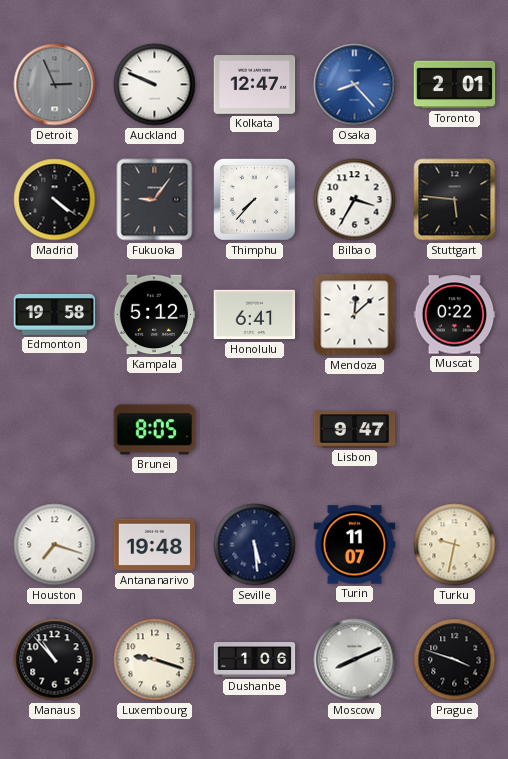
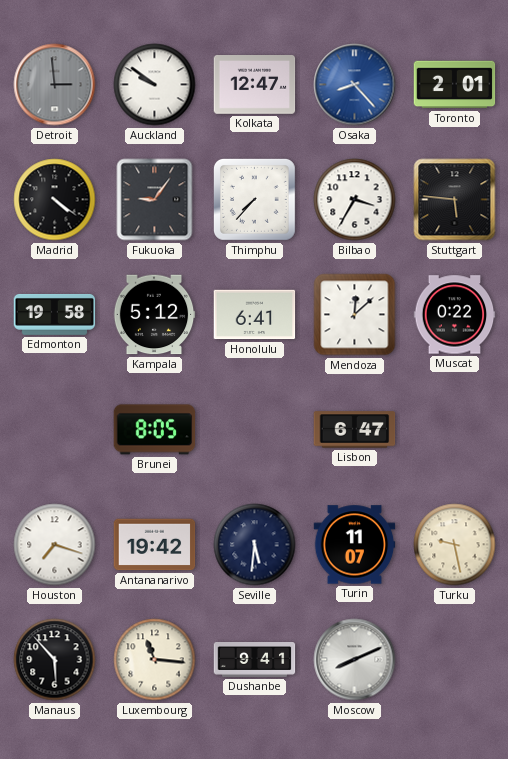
Detroit: 2:56 -> 2:59
Auckland: 9:49 -> 9:51
Lisbon: 9:47 -> 6:47
Antananarivo: 19:48 -> 19:42
Seville: 5:29 -> 5:31
Turku: 9:32 -> 9:28
Manaus: 10:53 -> 5:53
Luxembourg: 9:18 -> 11:16
Dushanbe: 1:06 -> 9:41
Prague: 3:48 -> none
